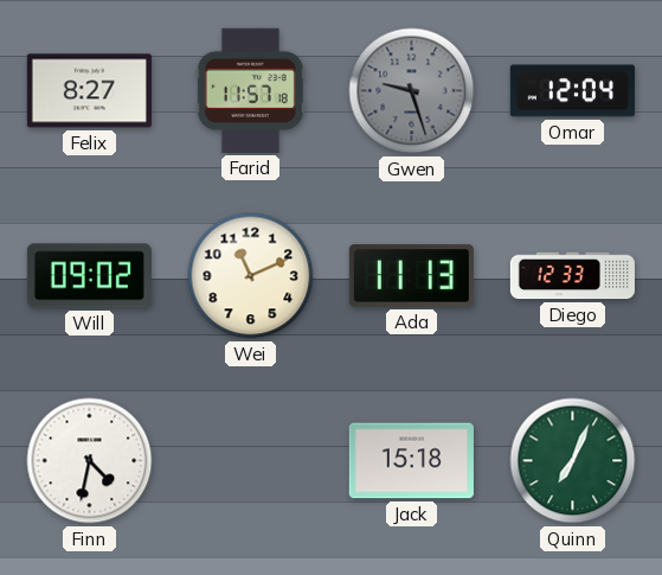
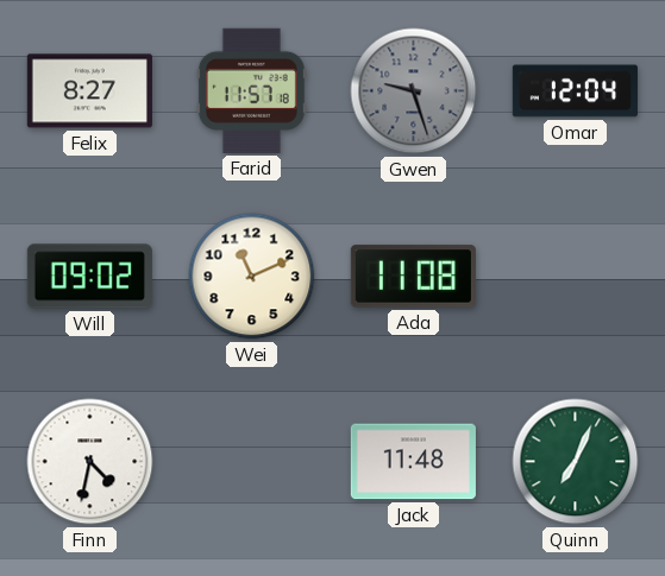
Ada: 11:13 -> 11:08
Diego: 12:33 -> none
Jack: 15:18 -> 11:48
